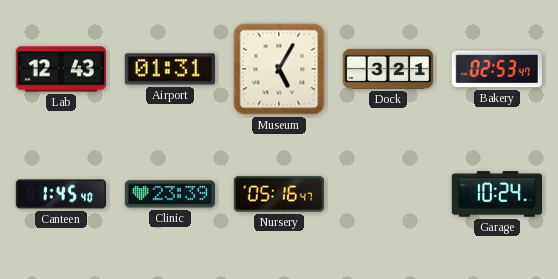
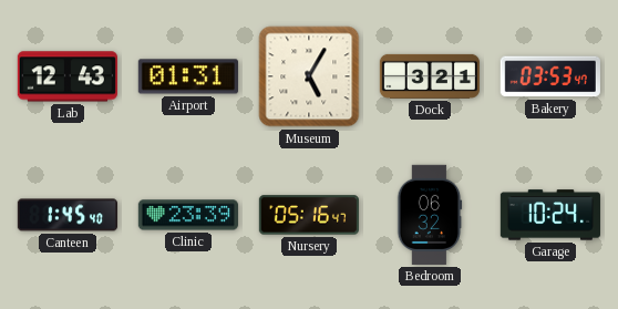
Bakery: 02:53 -> 03:53
Bedroom: none -> 06:32
